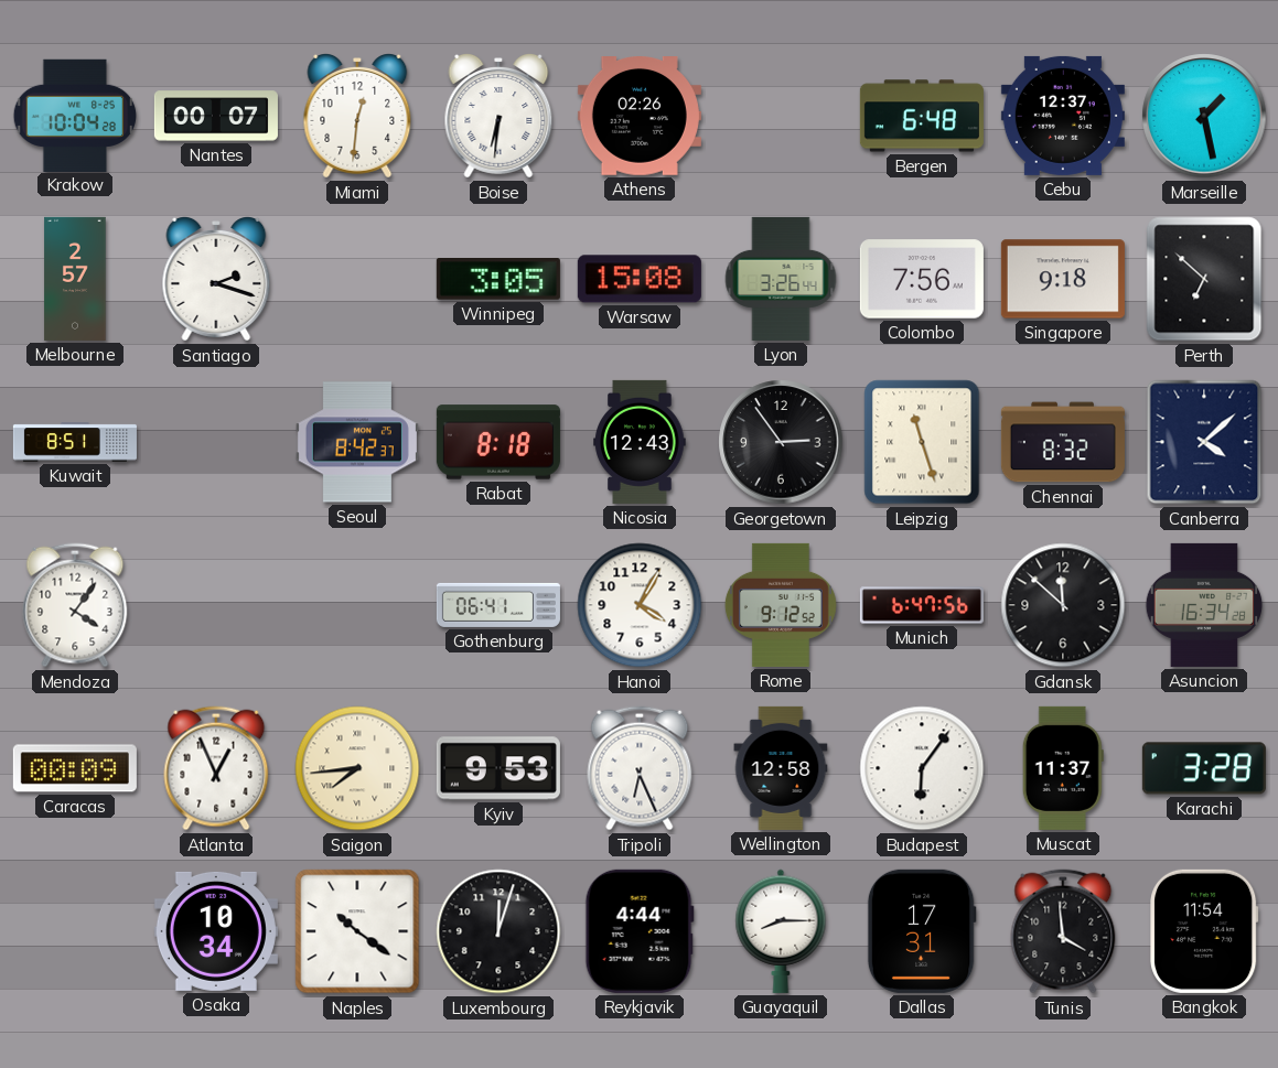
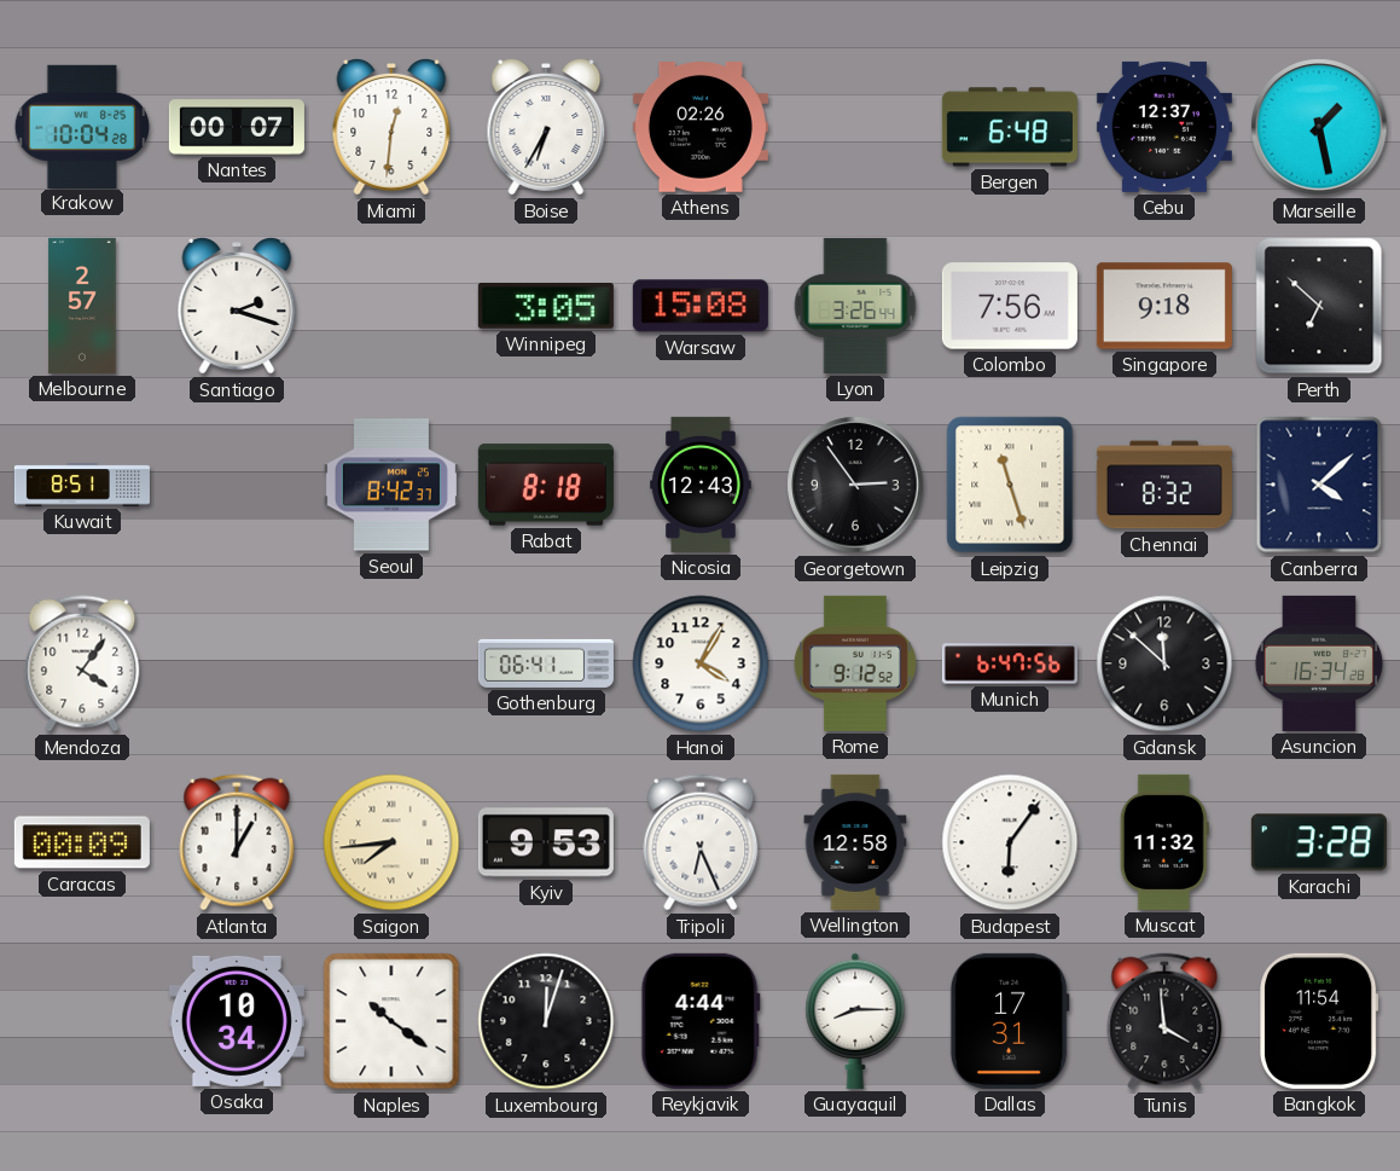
Boise: 6:31 -> 6:35
Atlanta: 12:56 -> 1:00
Muscat: 11:37 -> 11:32
